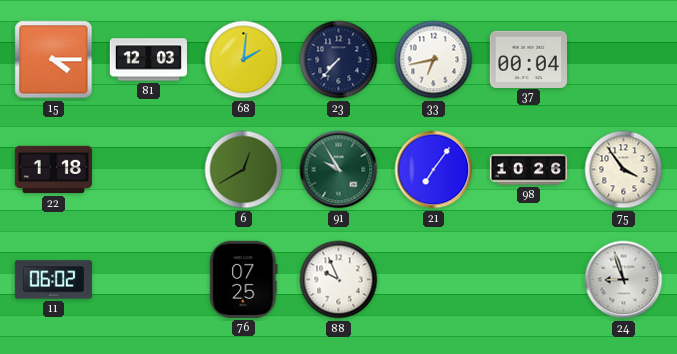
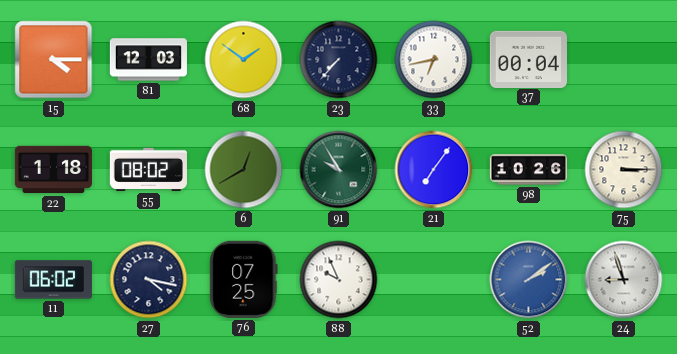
68: 2:01 -> 1:51
55: none -> 08:02
75: 3:54 -> 3:15
27: none -> 4:17
52: none -> 2:09
